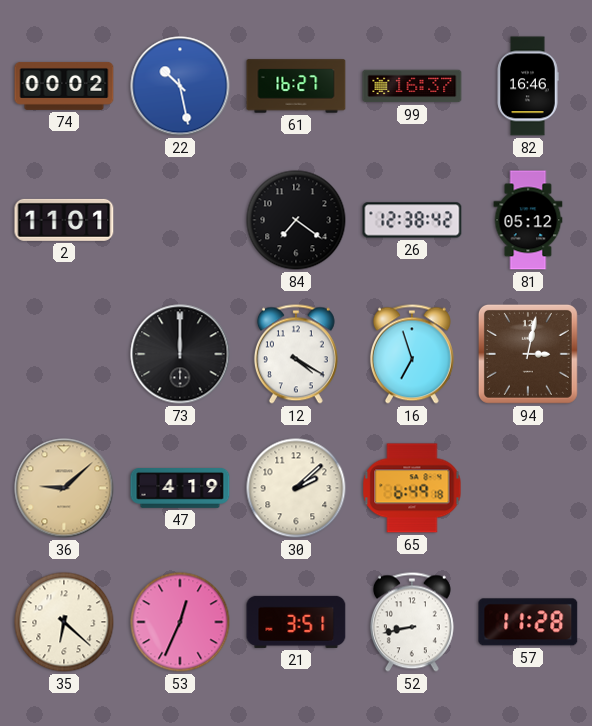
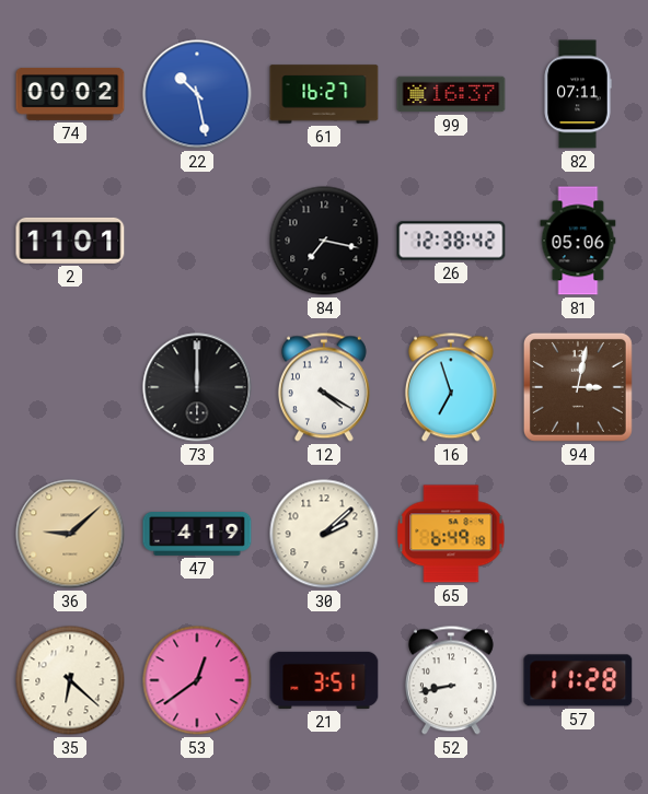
82: 16:46 -> 07:11
84: 7:21 -> 7:17
81: 05:12 -> 05:06
53: 12:34 -> 12:39
